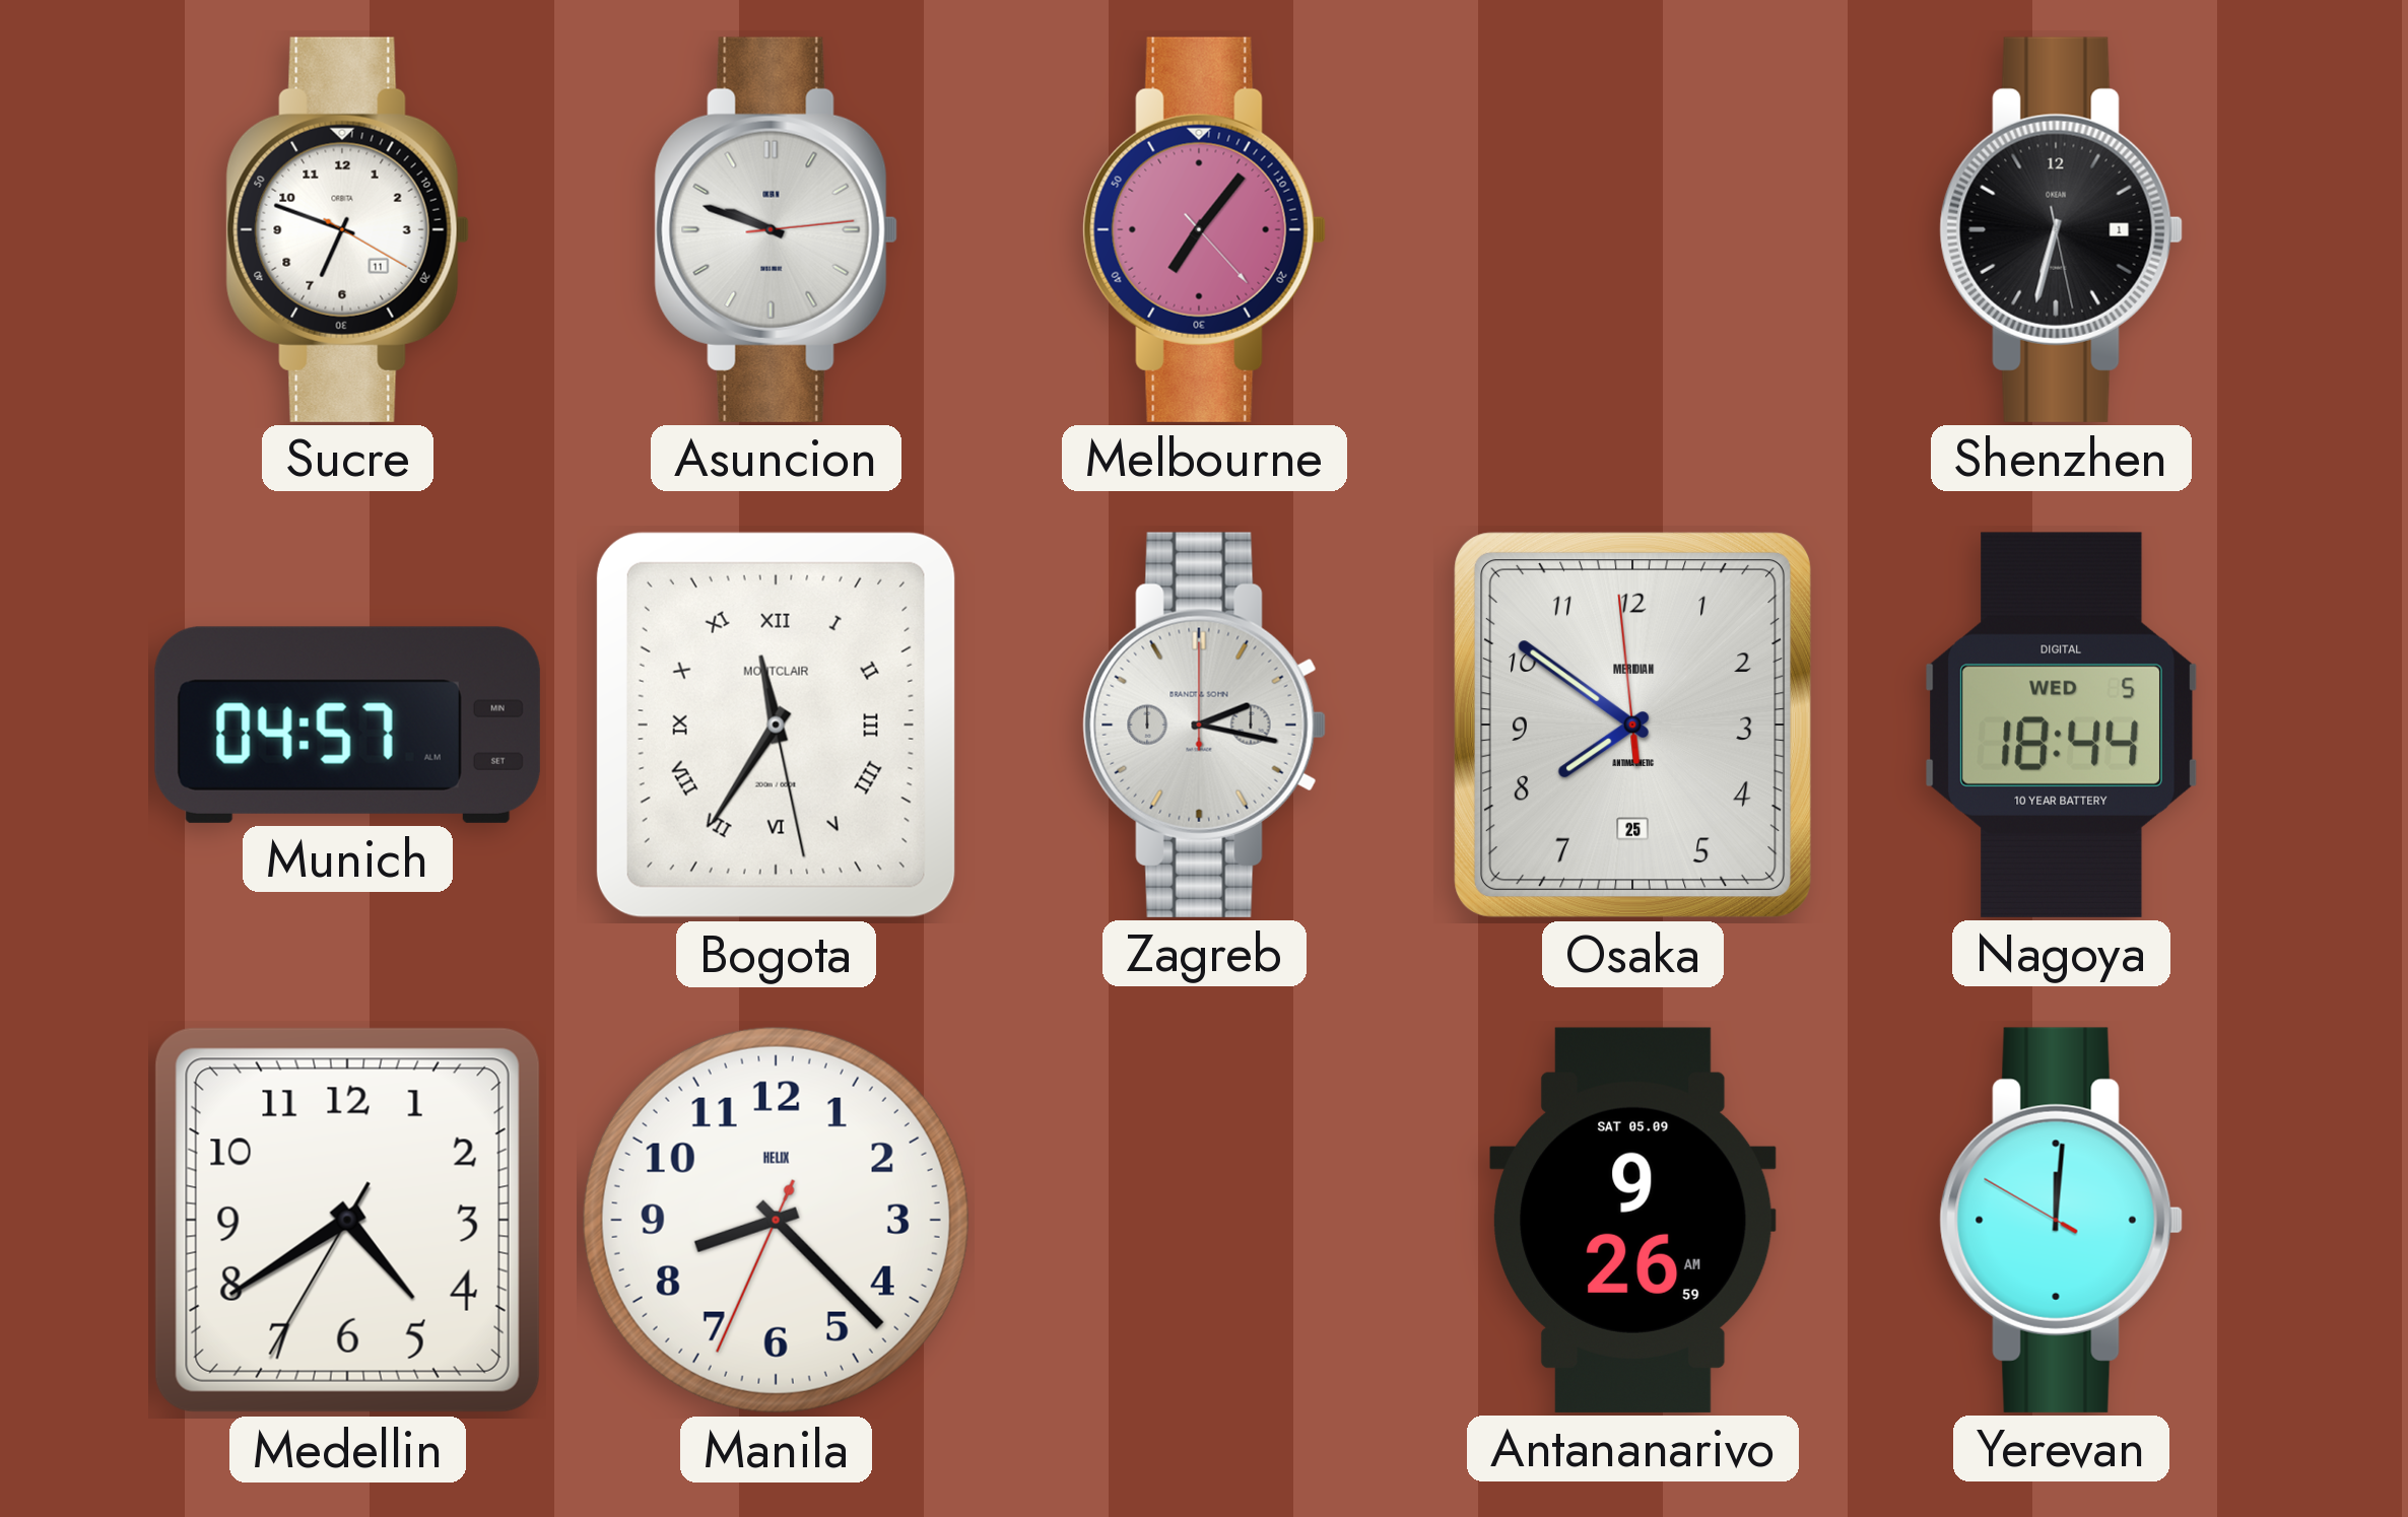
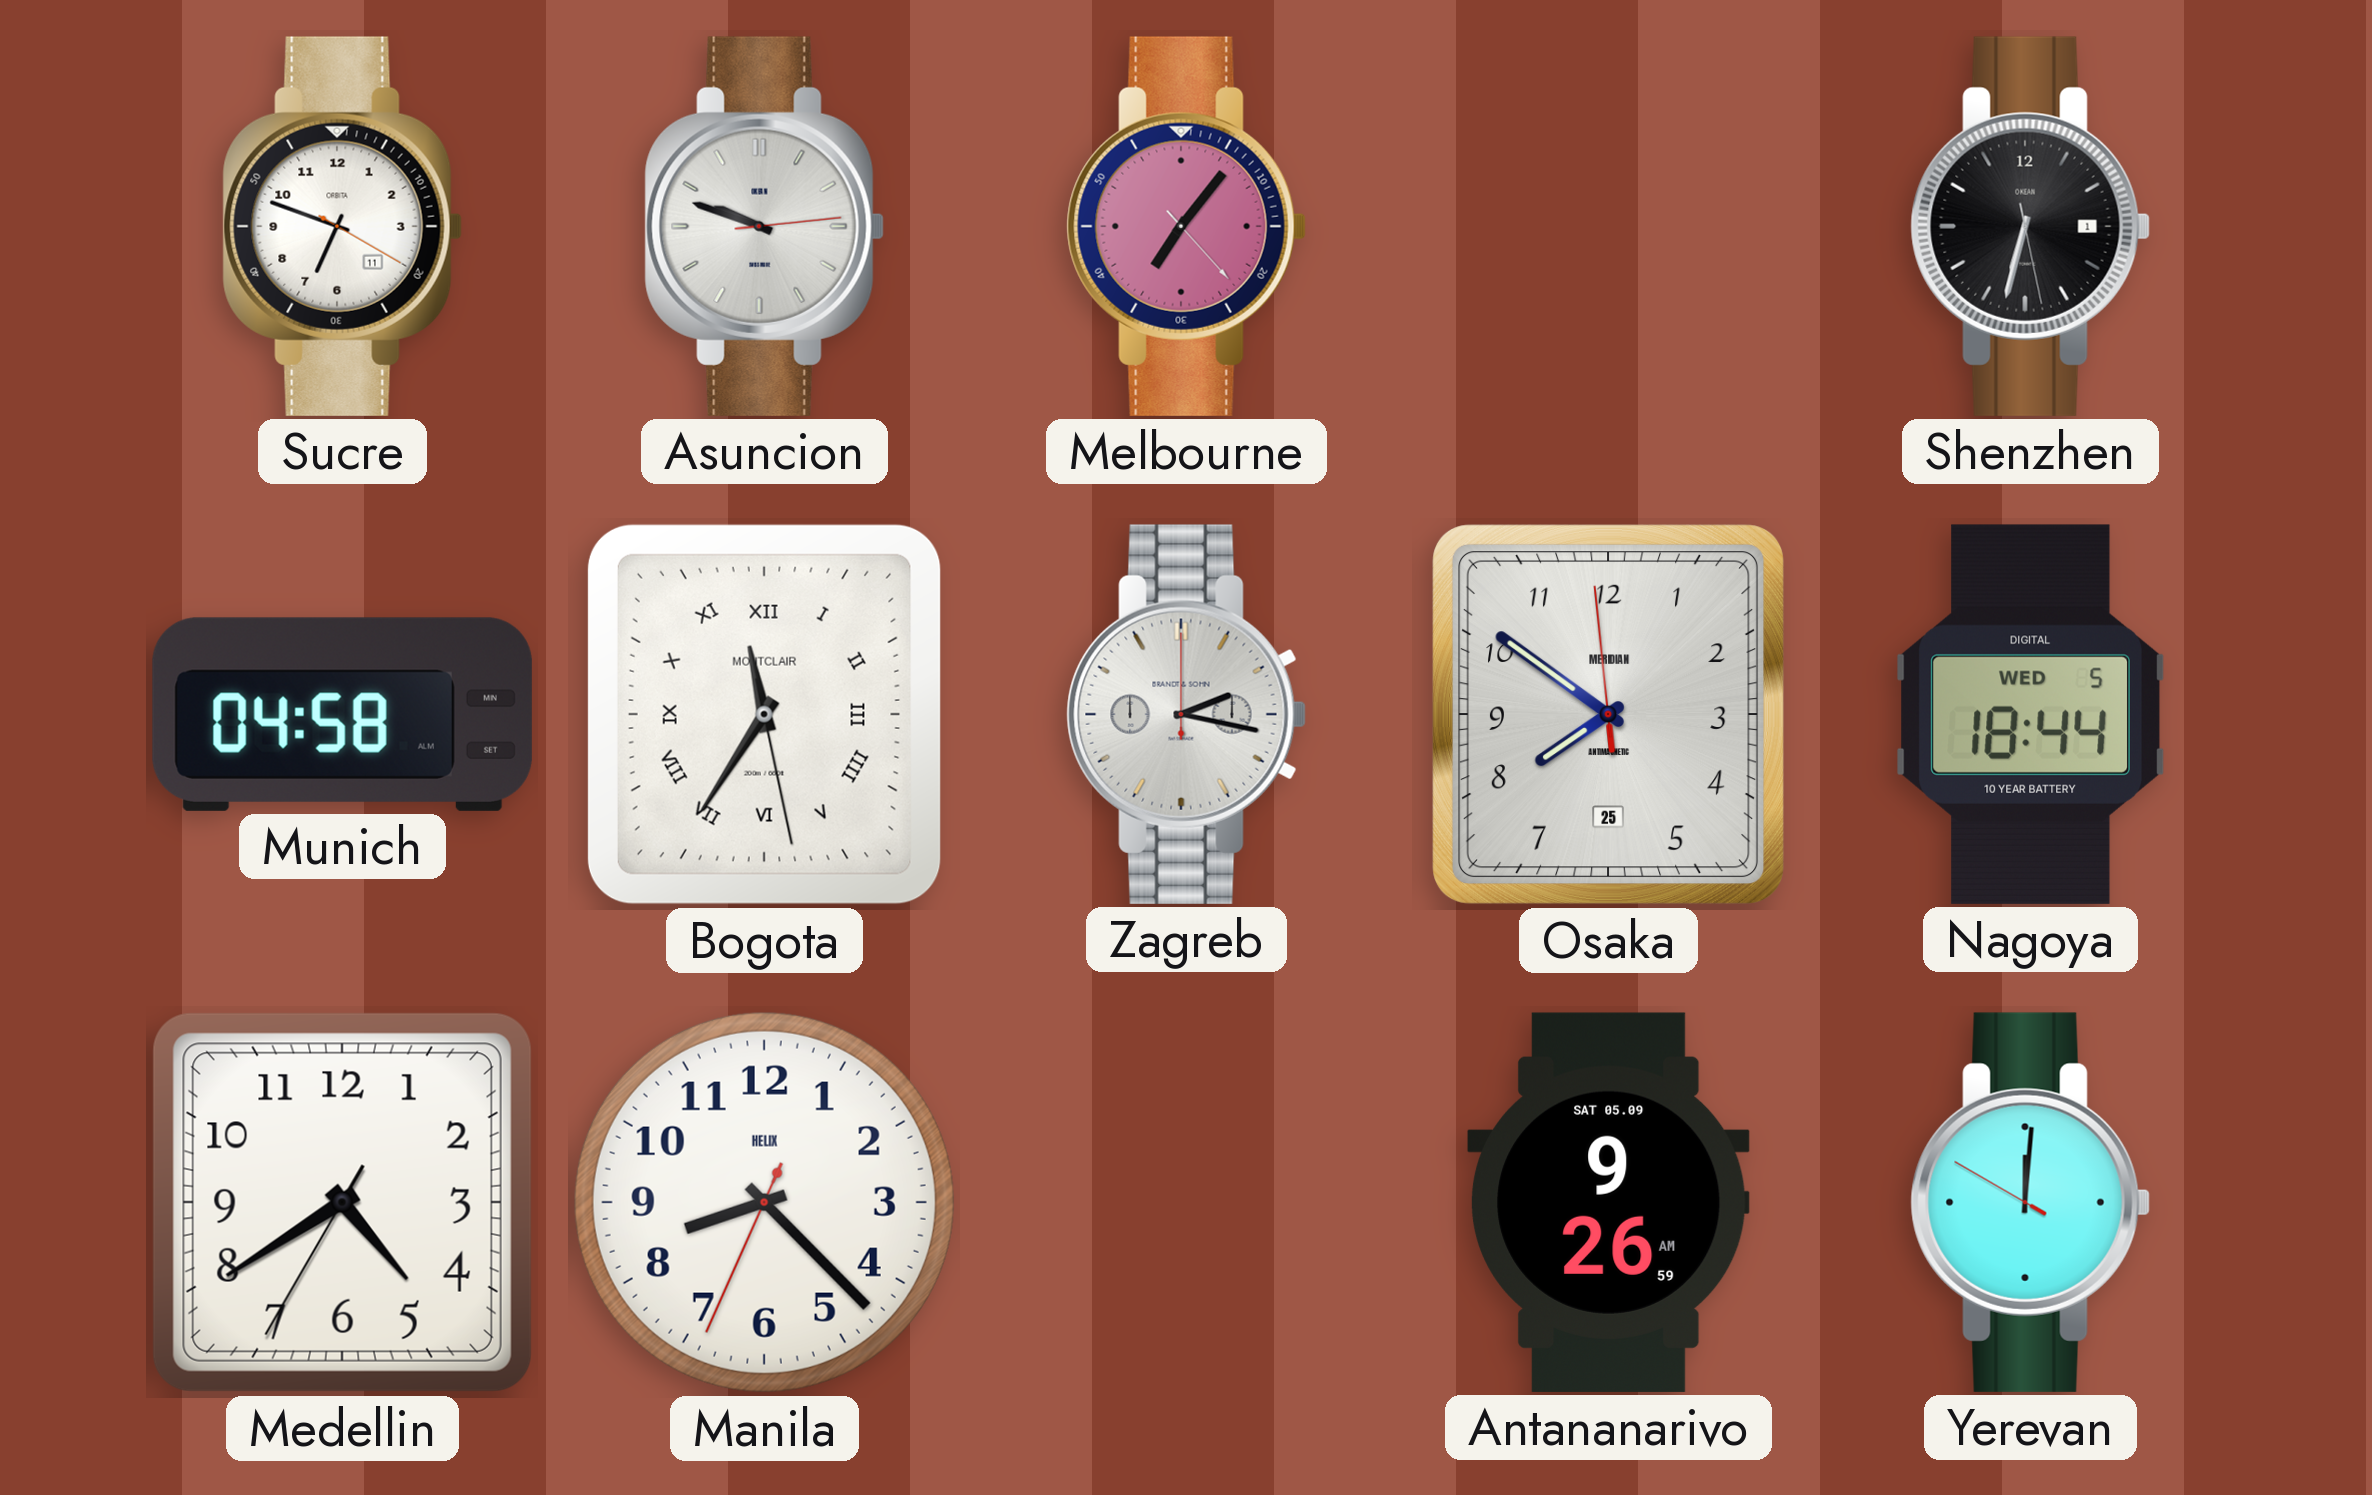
Munich: 04:57 -> 04:58
